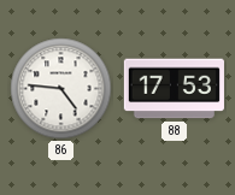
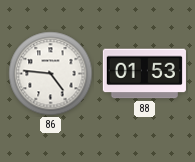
88: 17:53 -> 01:53
